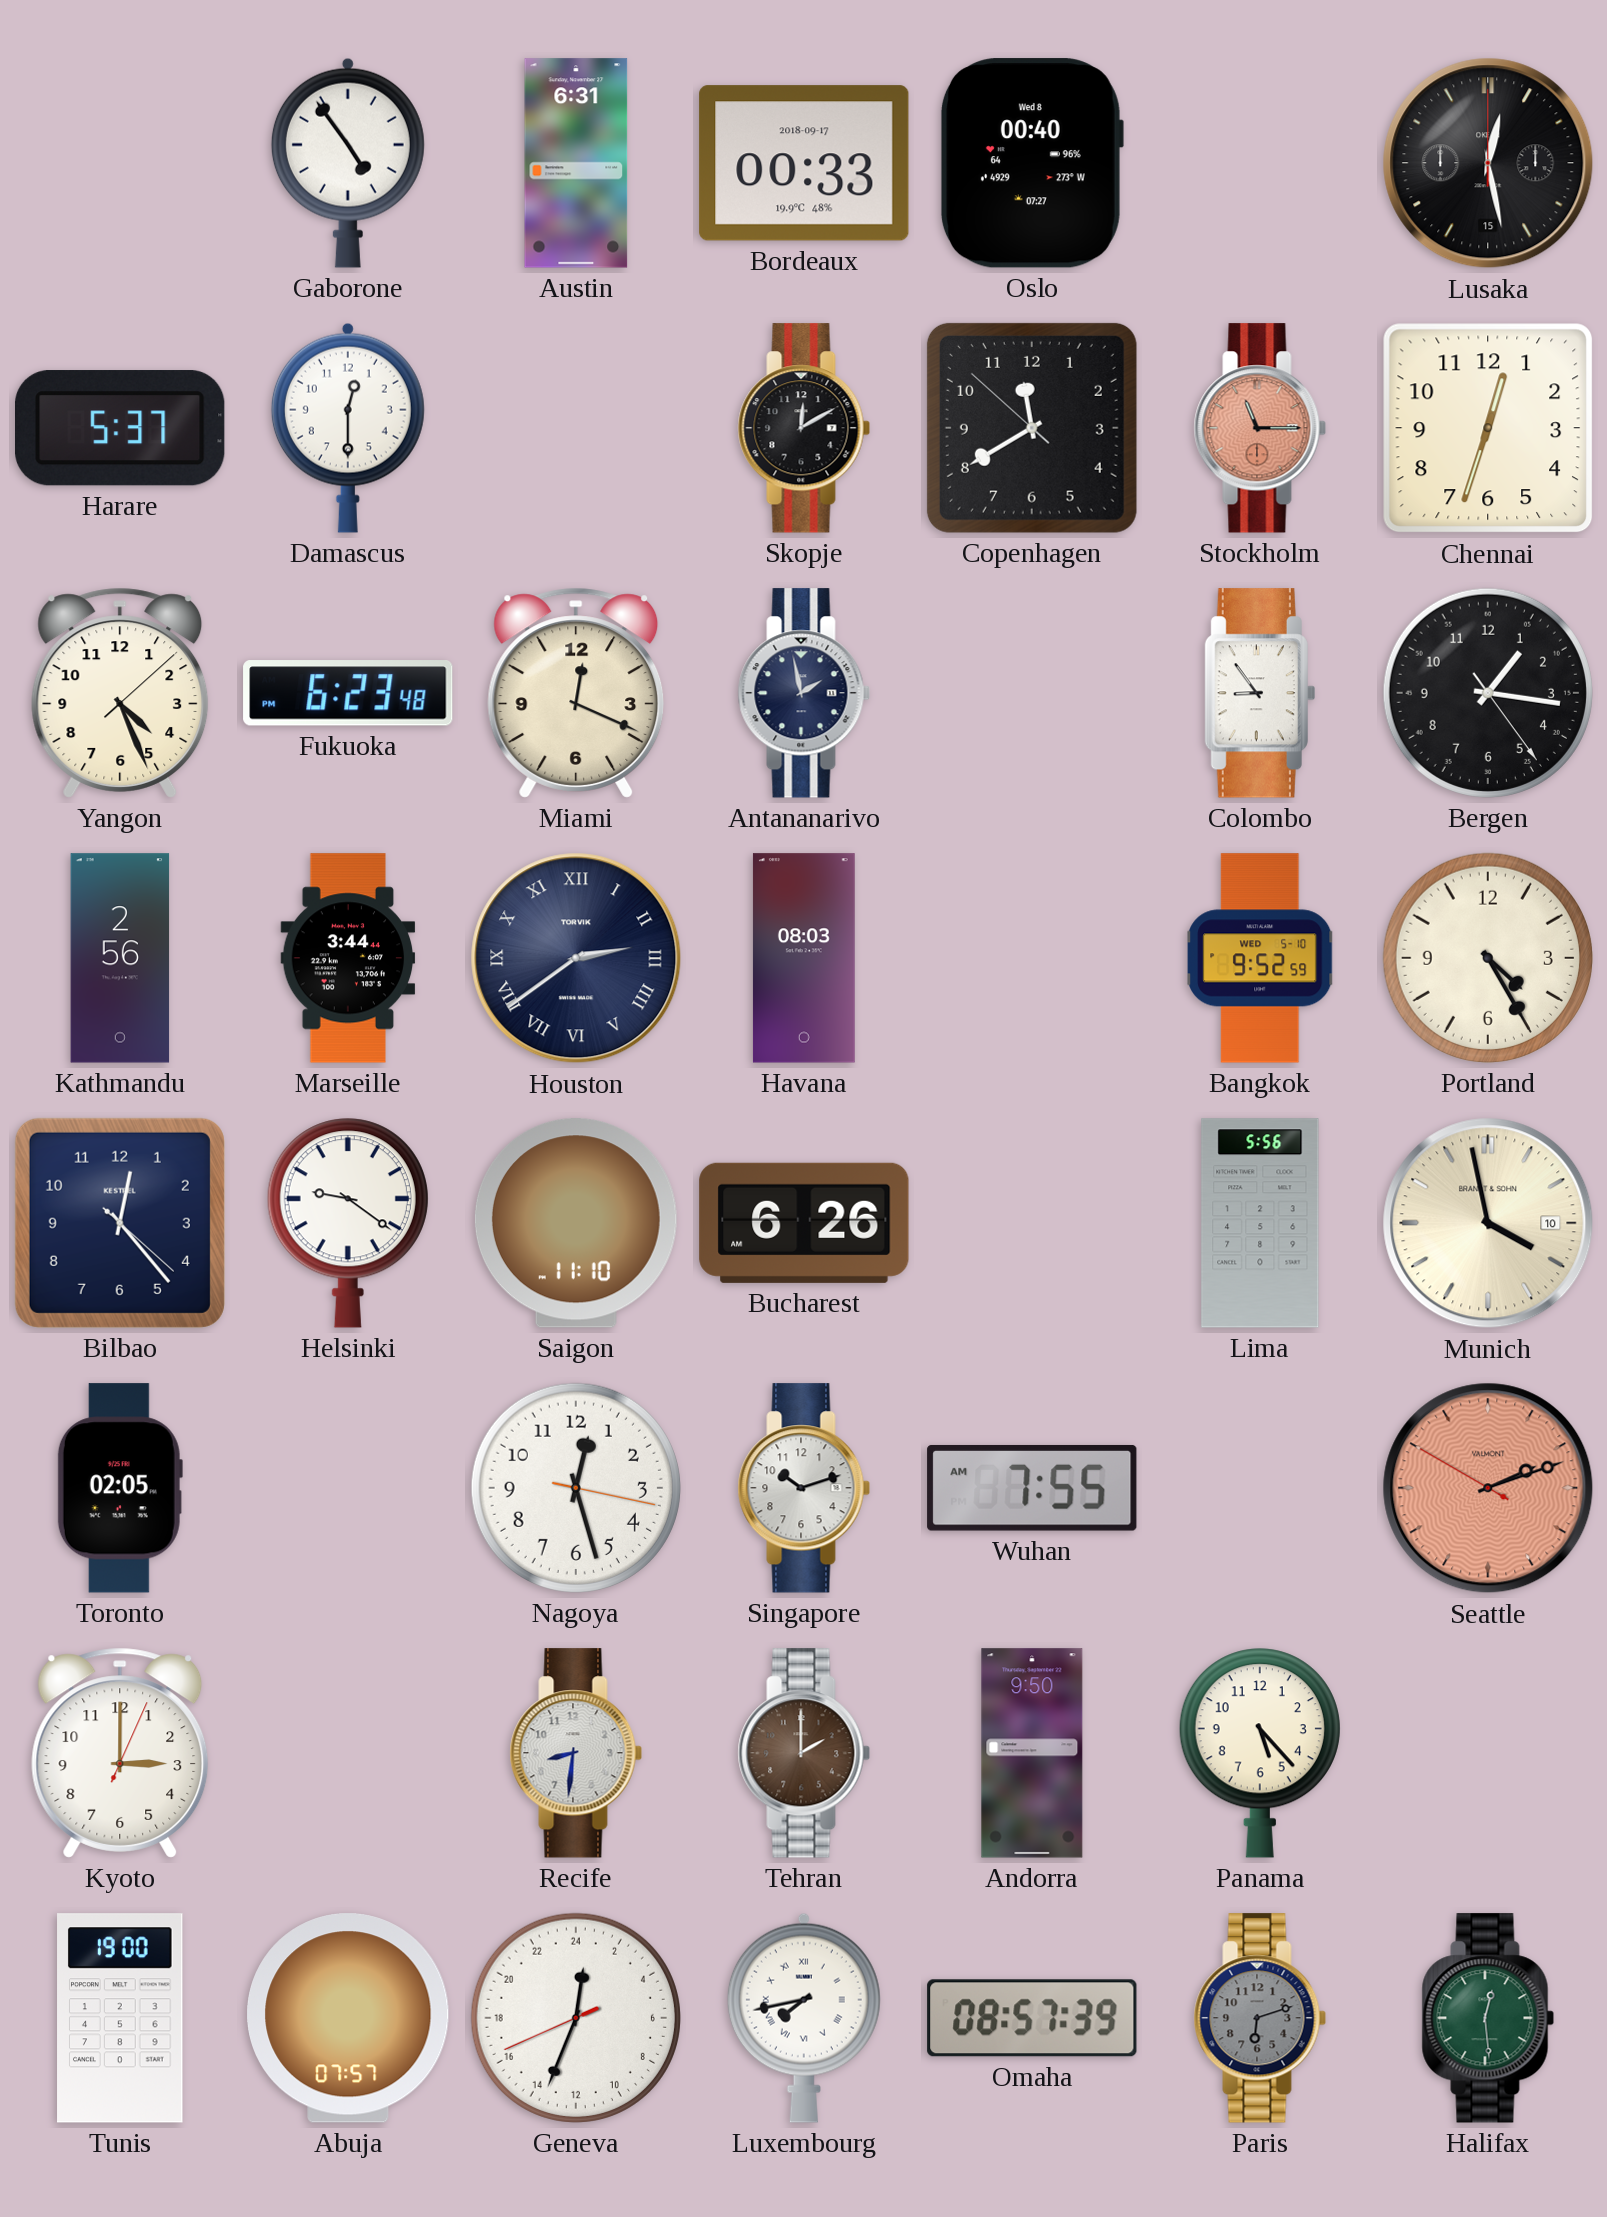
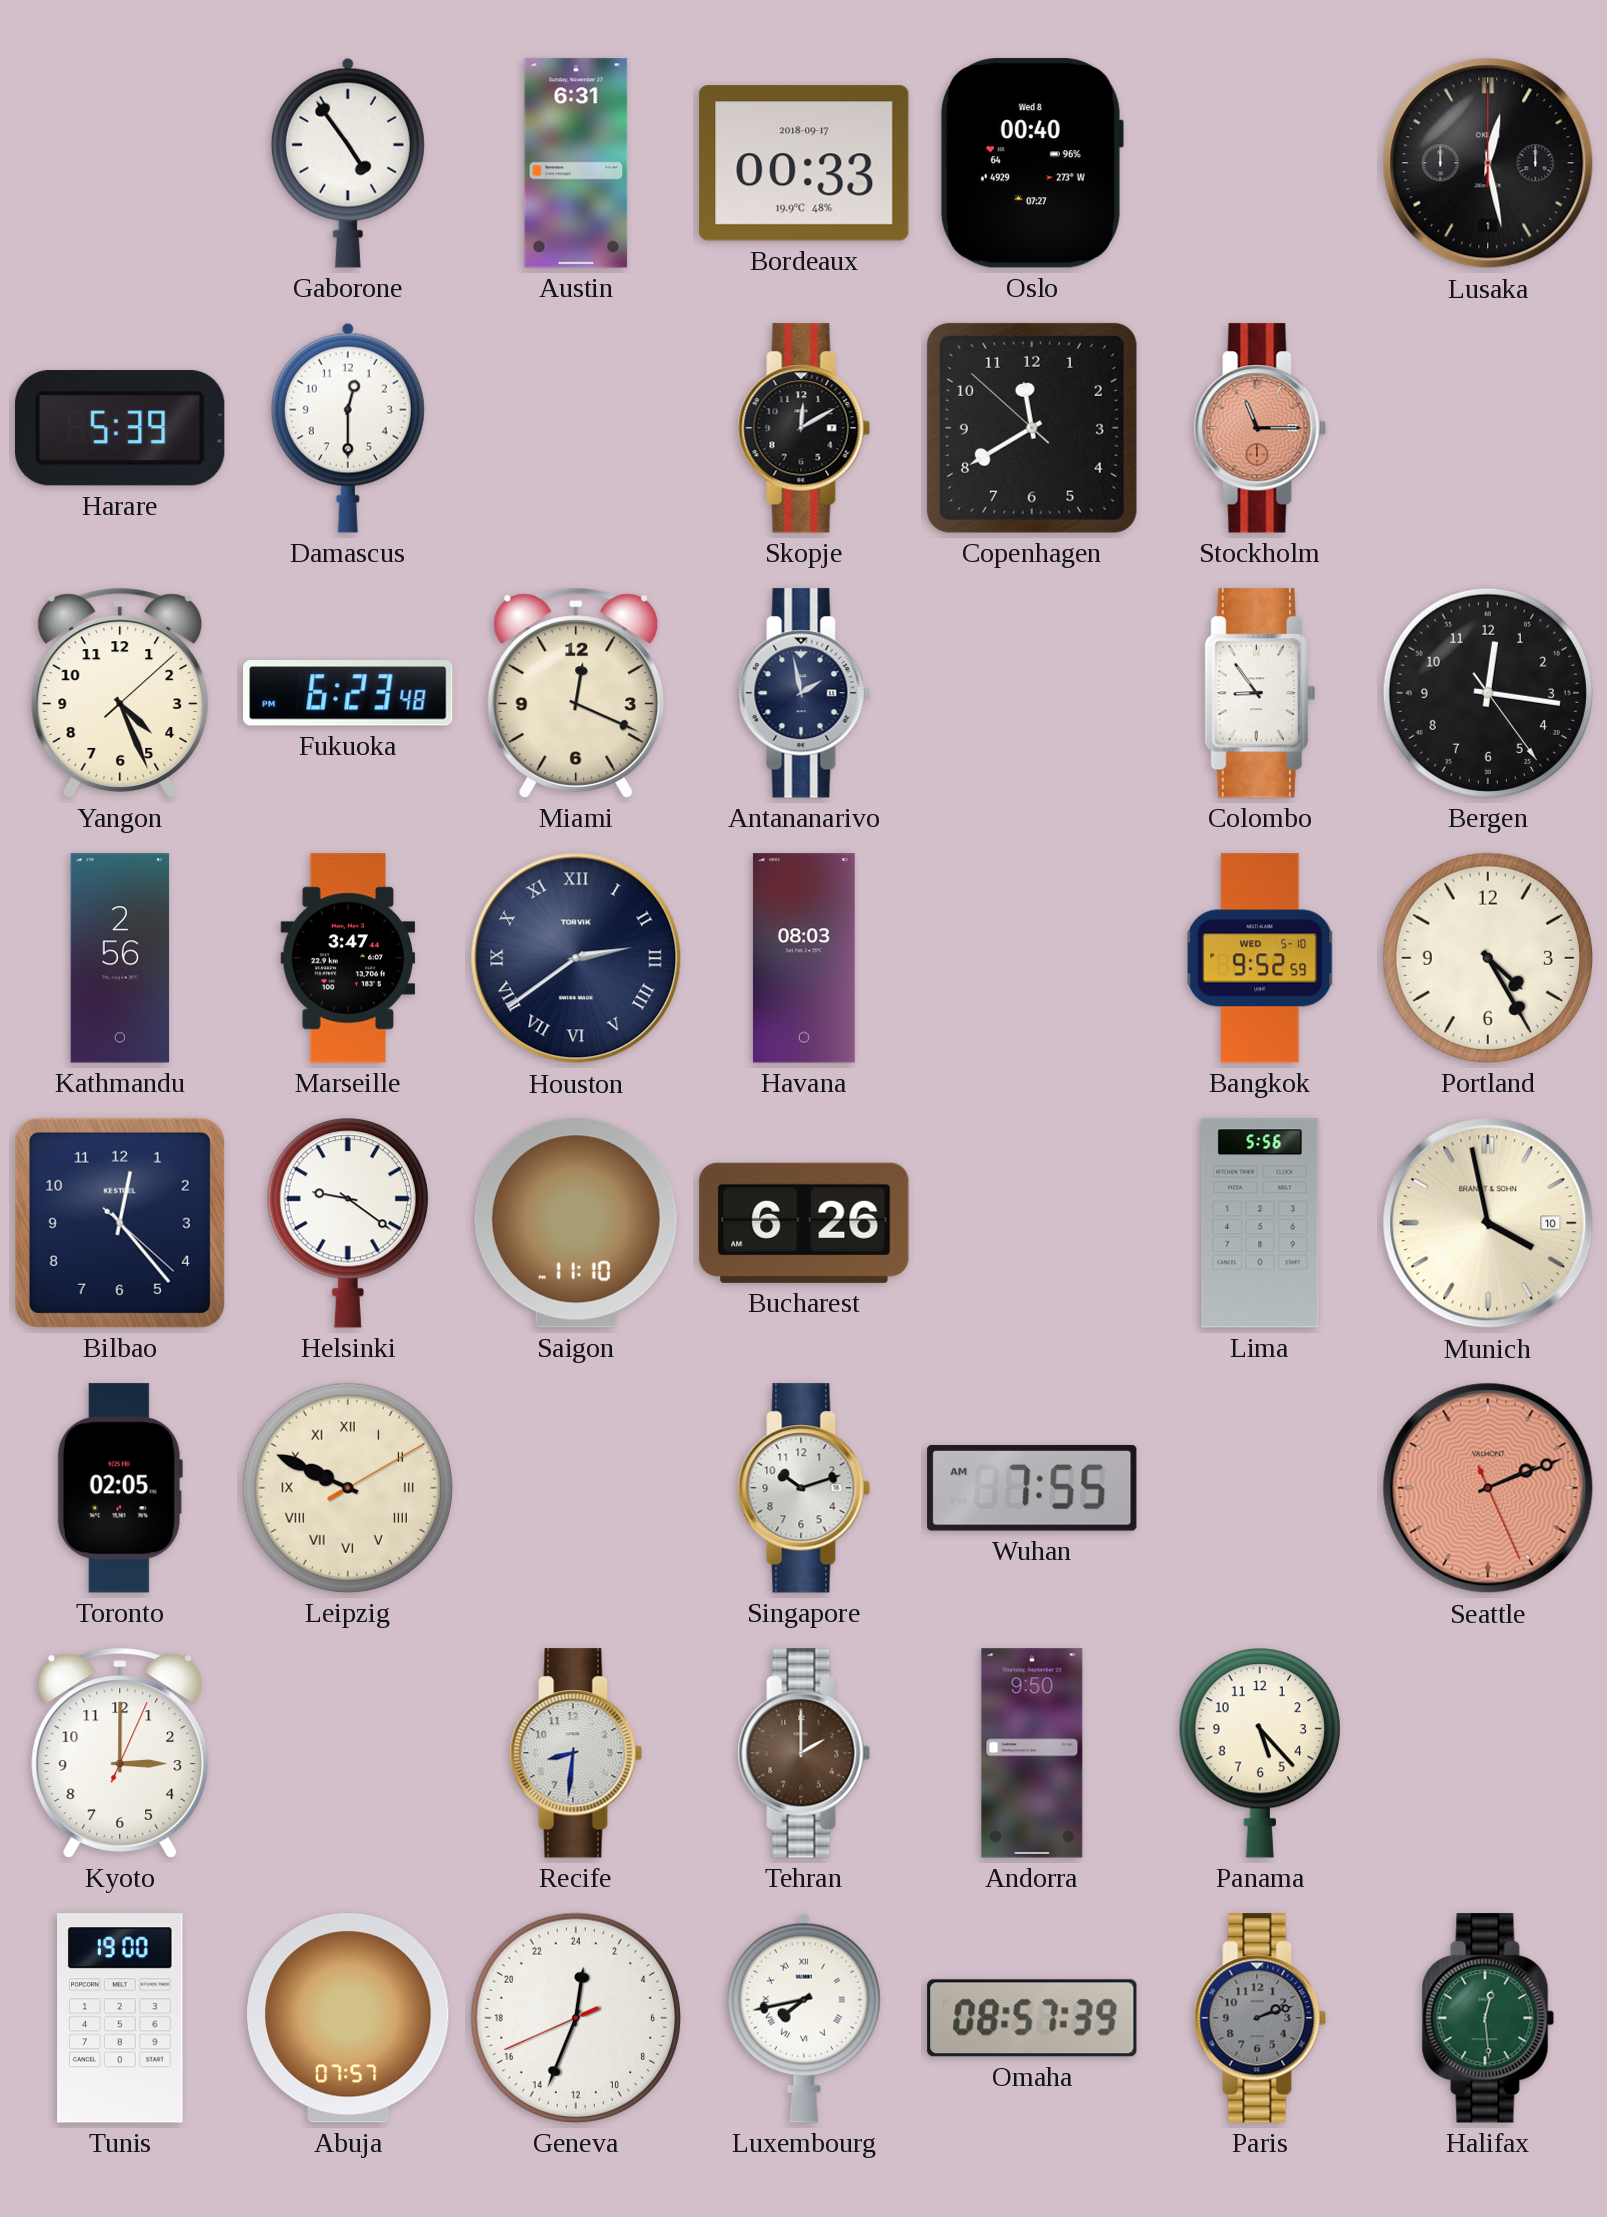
Lusaka date: 15 -> 1
Harare: 5:37 -> 5:39
Chennai: 12:33 -> none
Bergen: 1:16 -> 12:16
Marseille: 3:44 -> 3:47
Leipzig: none -> 9:49
Nagoya: 12:27 -> none
Seattle: 2:11:50 -> 2:11:26
Paris: 6:12 -> 2:12
